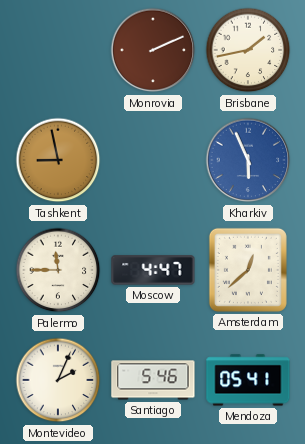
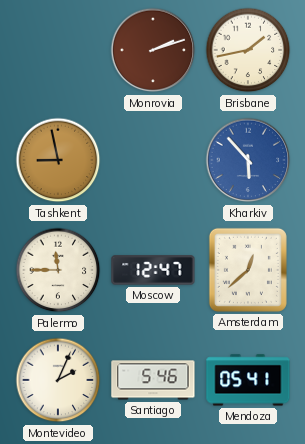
Monrovia: 2:11 -> 2:12
Kharkiv: 5:56 -> 5:53
Moscow: 4:47 -> 12:47
